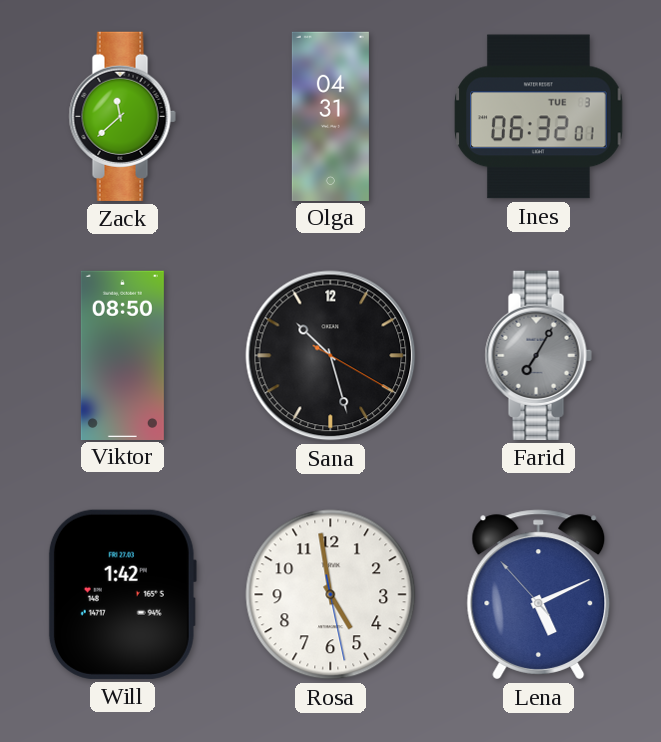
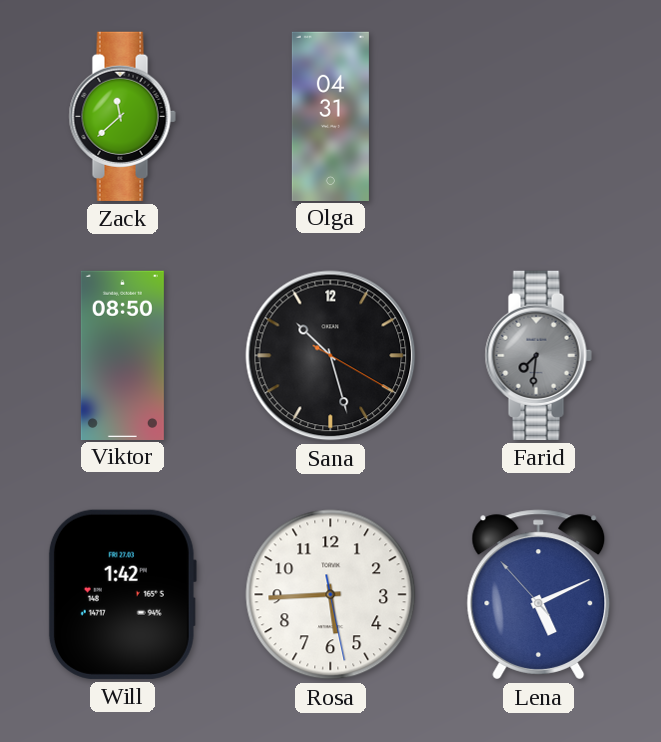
Ines: 06:32 -> none
Farid: 7:05 -> 7:31
Rosa: 4:58 -> 5:44
